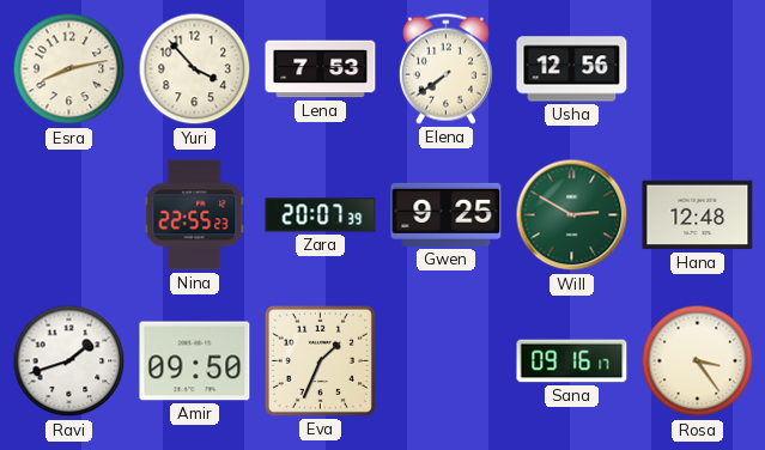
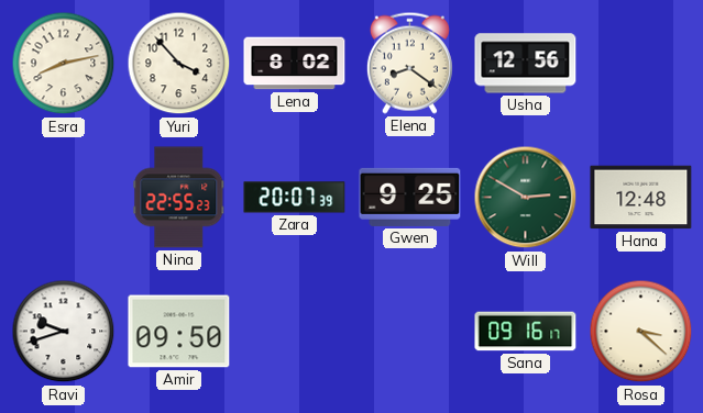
Lena: 7:53 -> 8:02
Elena: 7:39 -> 8:21
Ravi: 1:42 -> 9:42
Eva: 1:34 -> none
Rosa: 3:24 -> 3:22
